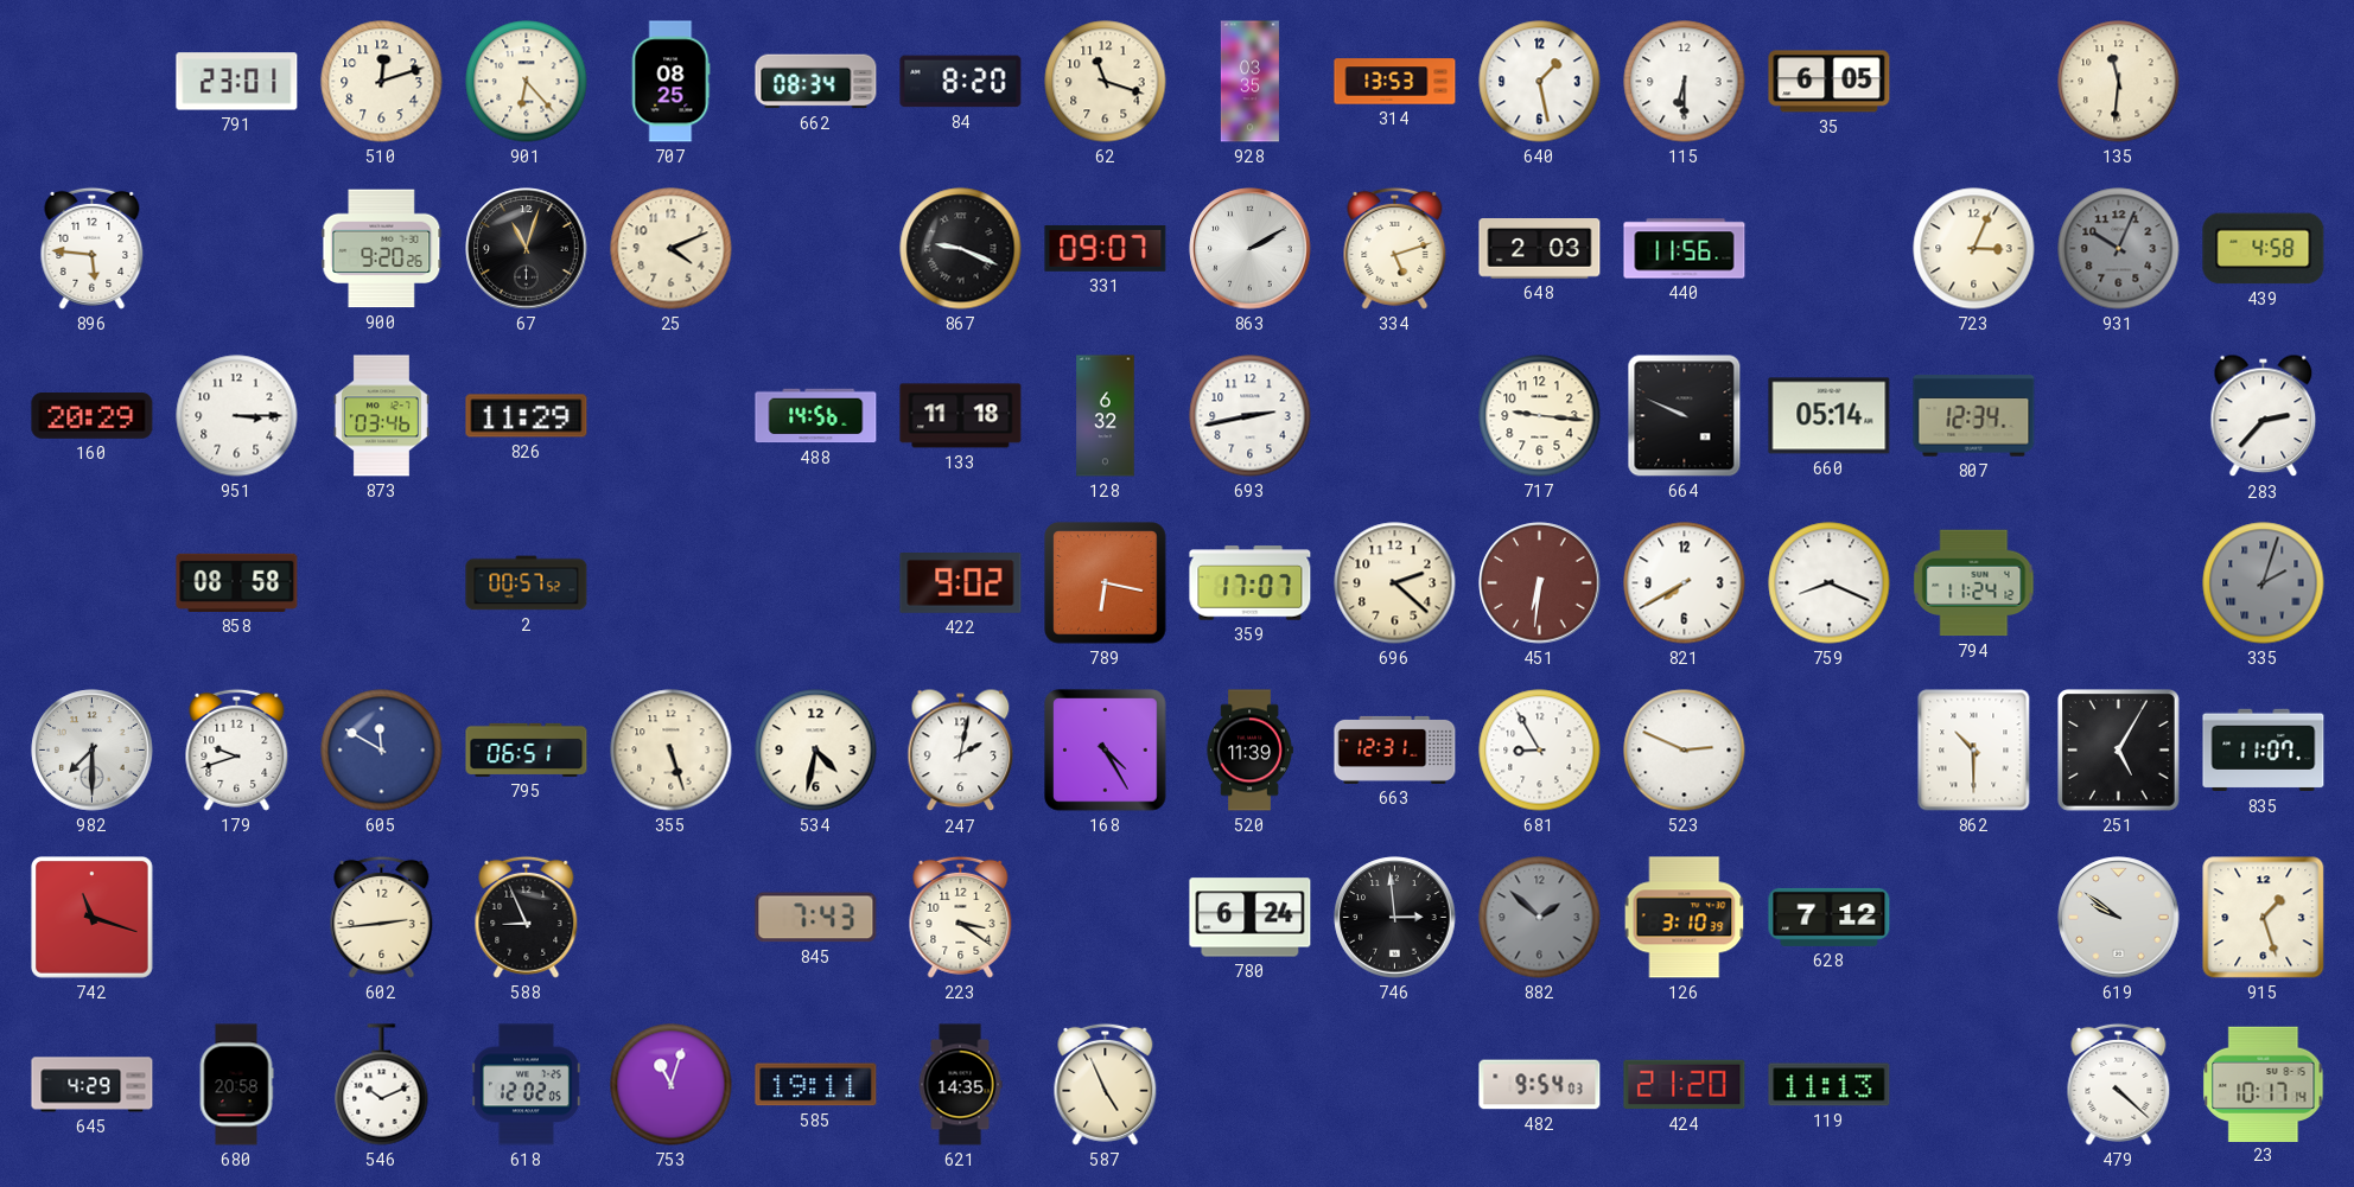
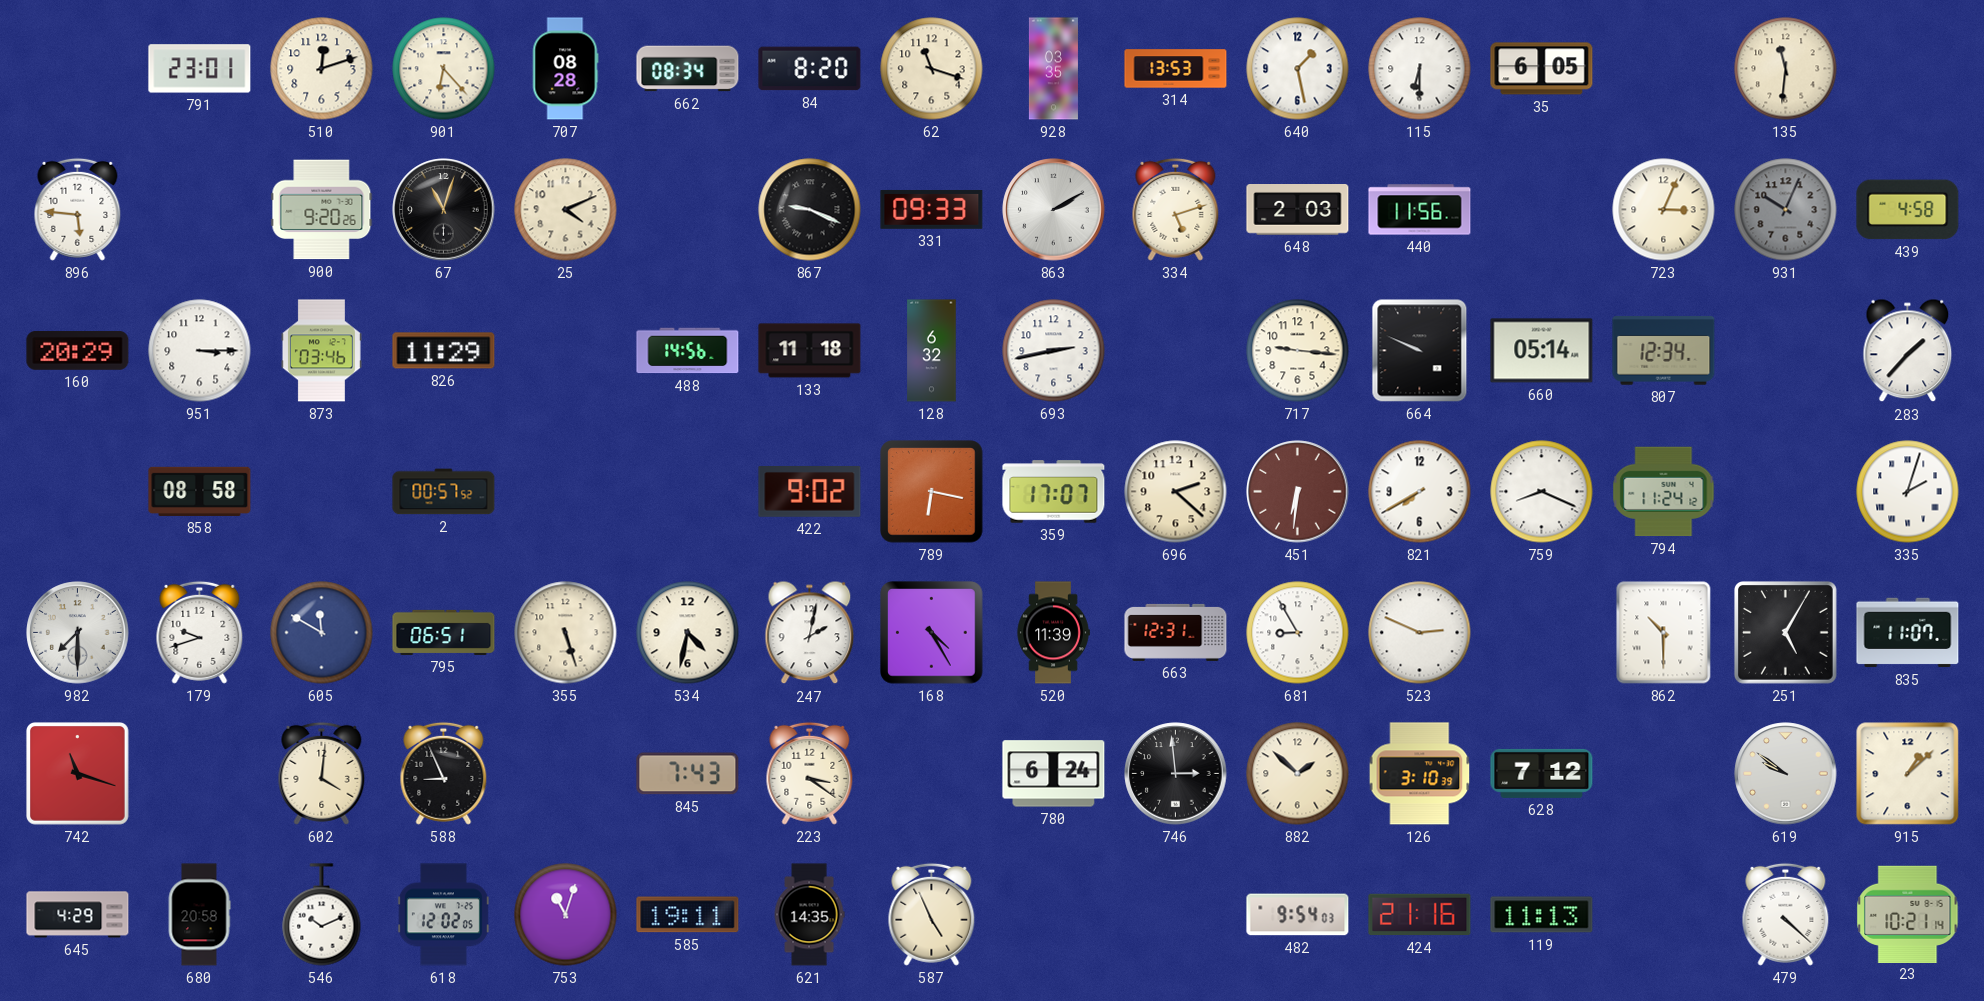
707: 08:25 -> 08:28
331: 09:07 -> 09:33
283: 2:37 -> 1:37
335 dial: grey -> white
602: 2:44 -> 4:01
882 dial: grey -> cream
915: 1:27 -> 1:08
424: 21:20 -> 21:16
23: 10:17 -> 10:21
